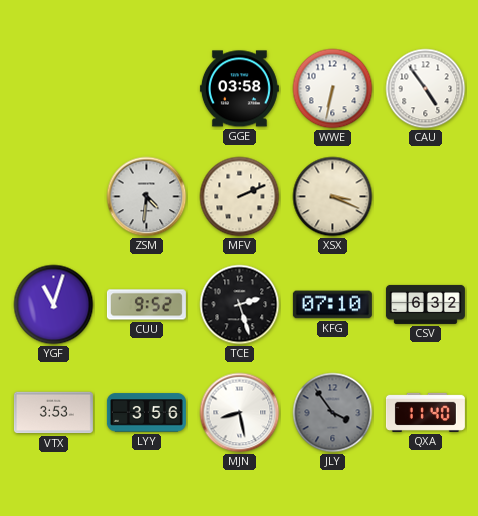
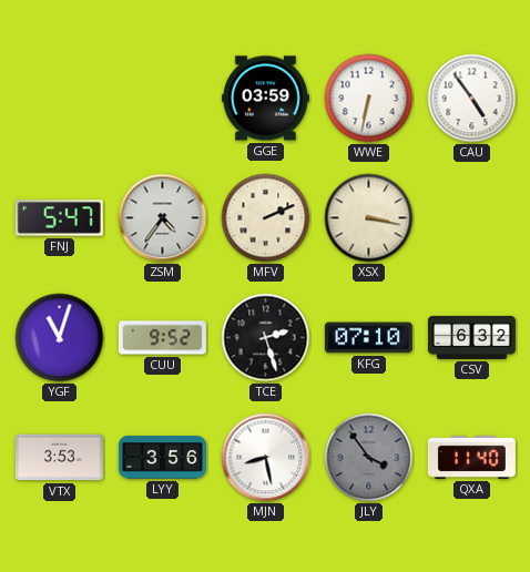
GGE: 03:58 -> 03:59
FNJ: none -> 5:47
ZSM: 4:31 -> 4:36
XSX: 3:19 -> 3:17
